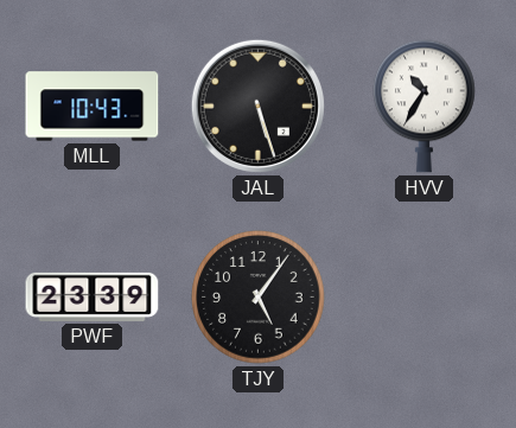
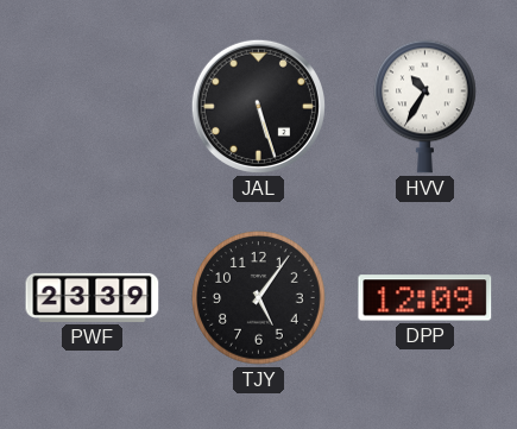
MLL: 10:43 -> none
DPP: none -> 12:09
